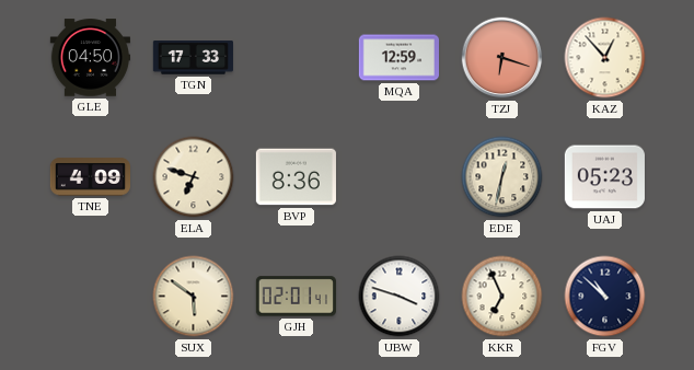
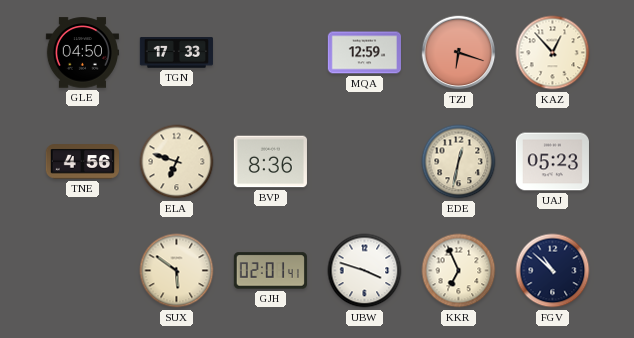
TNE: 4:09 -> 4:56
